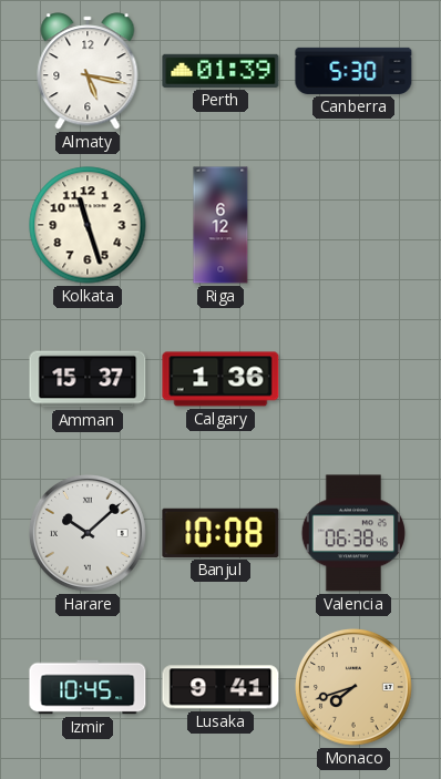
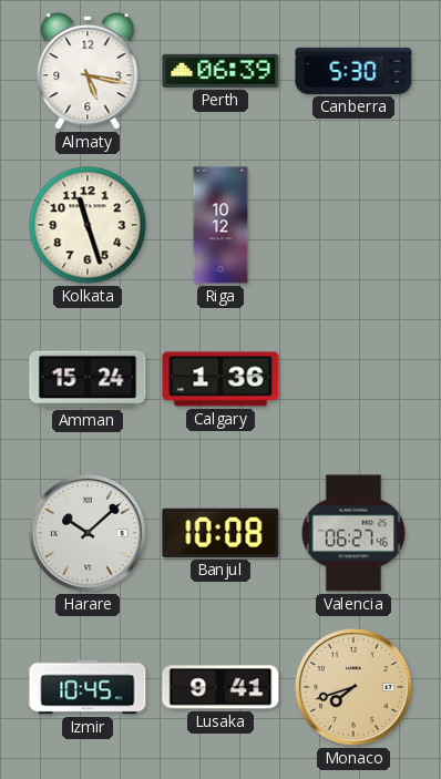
Perth: 01:39 -> 06:39
Riga: 6:12 -> 10:12
Amman: 15:37 -> 15:24
Valencia: 06:38 -> 06:27
